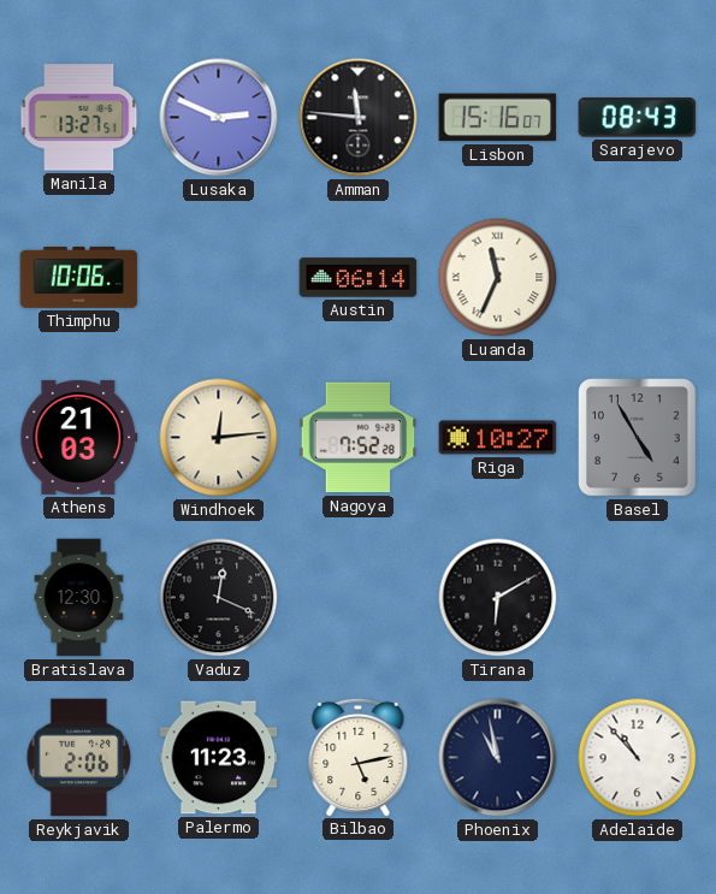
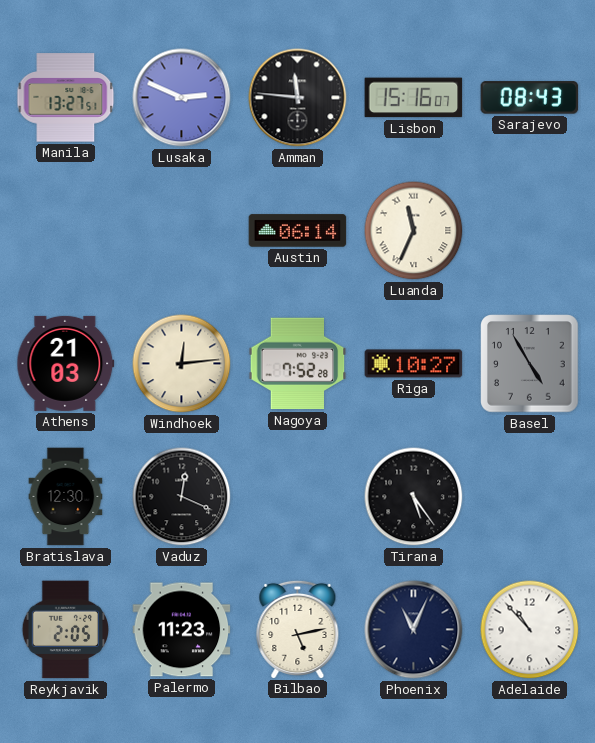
Thimphu: 10:06 -> none
Tirana: 6:10 -> 5:24
Reykjavik: 2:06 -> 2:05
Phoenix: 10:58 -> 11:04
